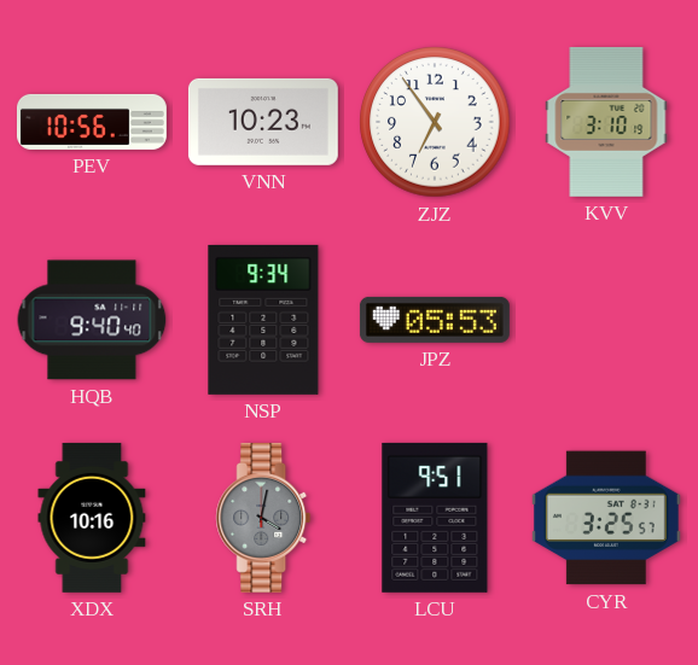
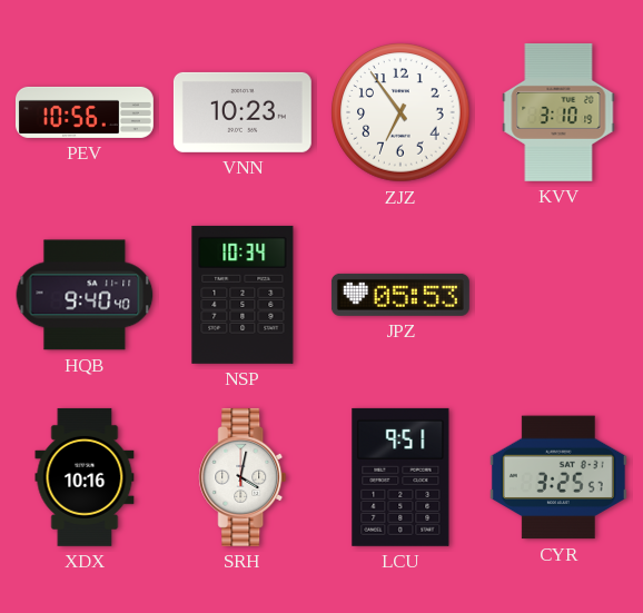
NSP: 9:34 -> 10:34
SRH dial: grey -> white
